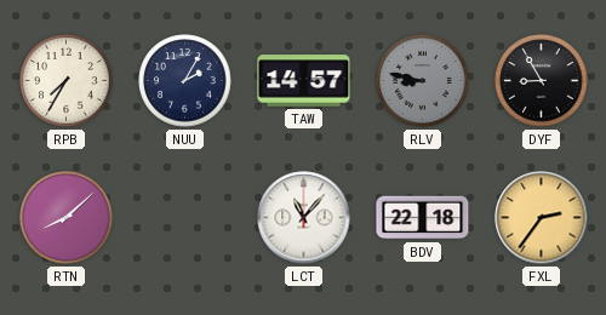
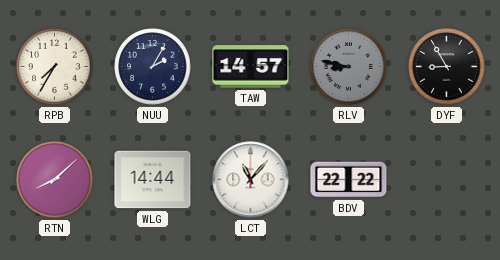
WLG: none -> 14:44
BDV: 22:18 -> 22:22
FXL: 2:36 -> none
